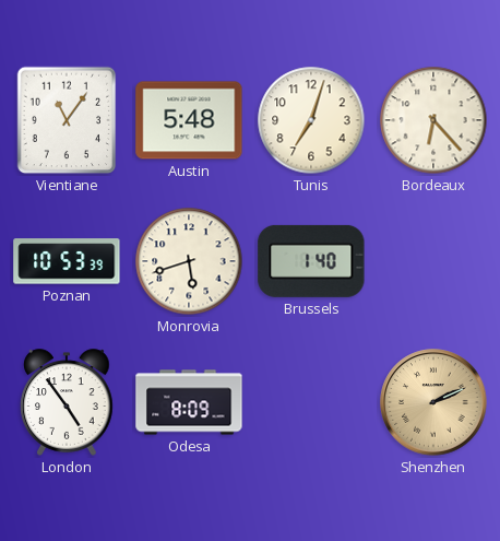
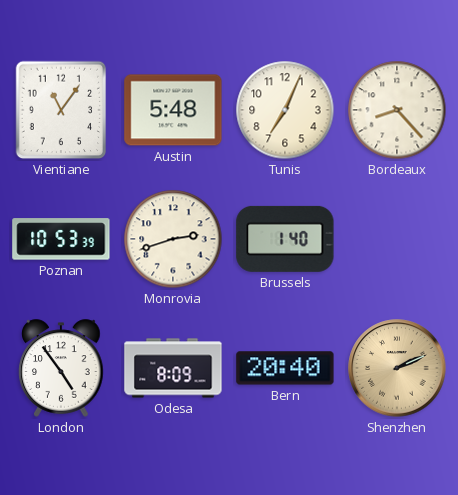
Tunis: 7:03 -> 7:04
Bordeaux: 6:23 -> 8:23
Monrovia: 5:42 -> 2:42
Bern: none -> 20:40
